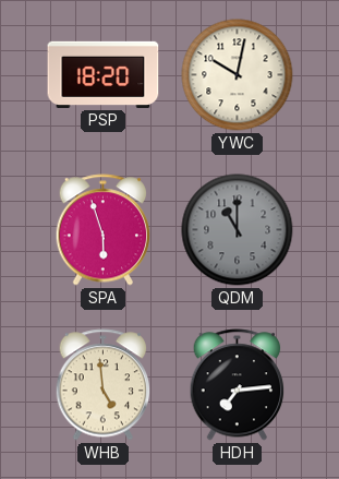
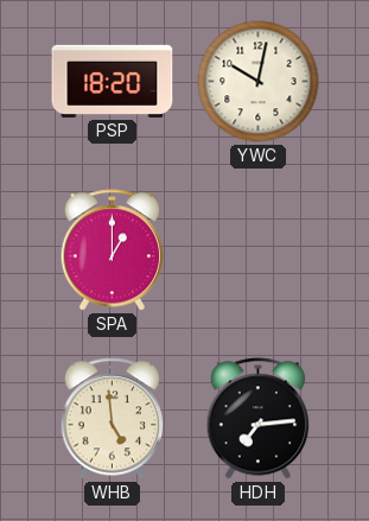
SPA: 5:57 -> 1:00
QDM: 11:00 -> none
